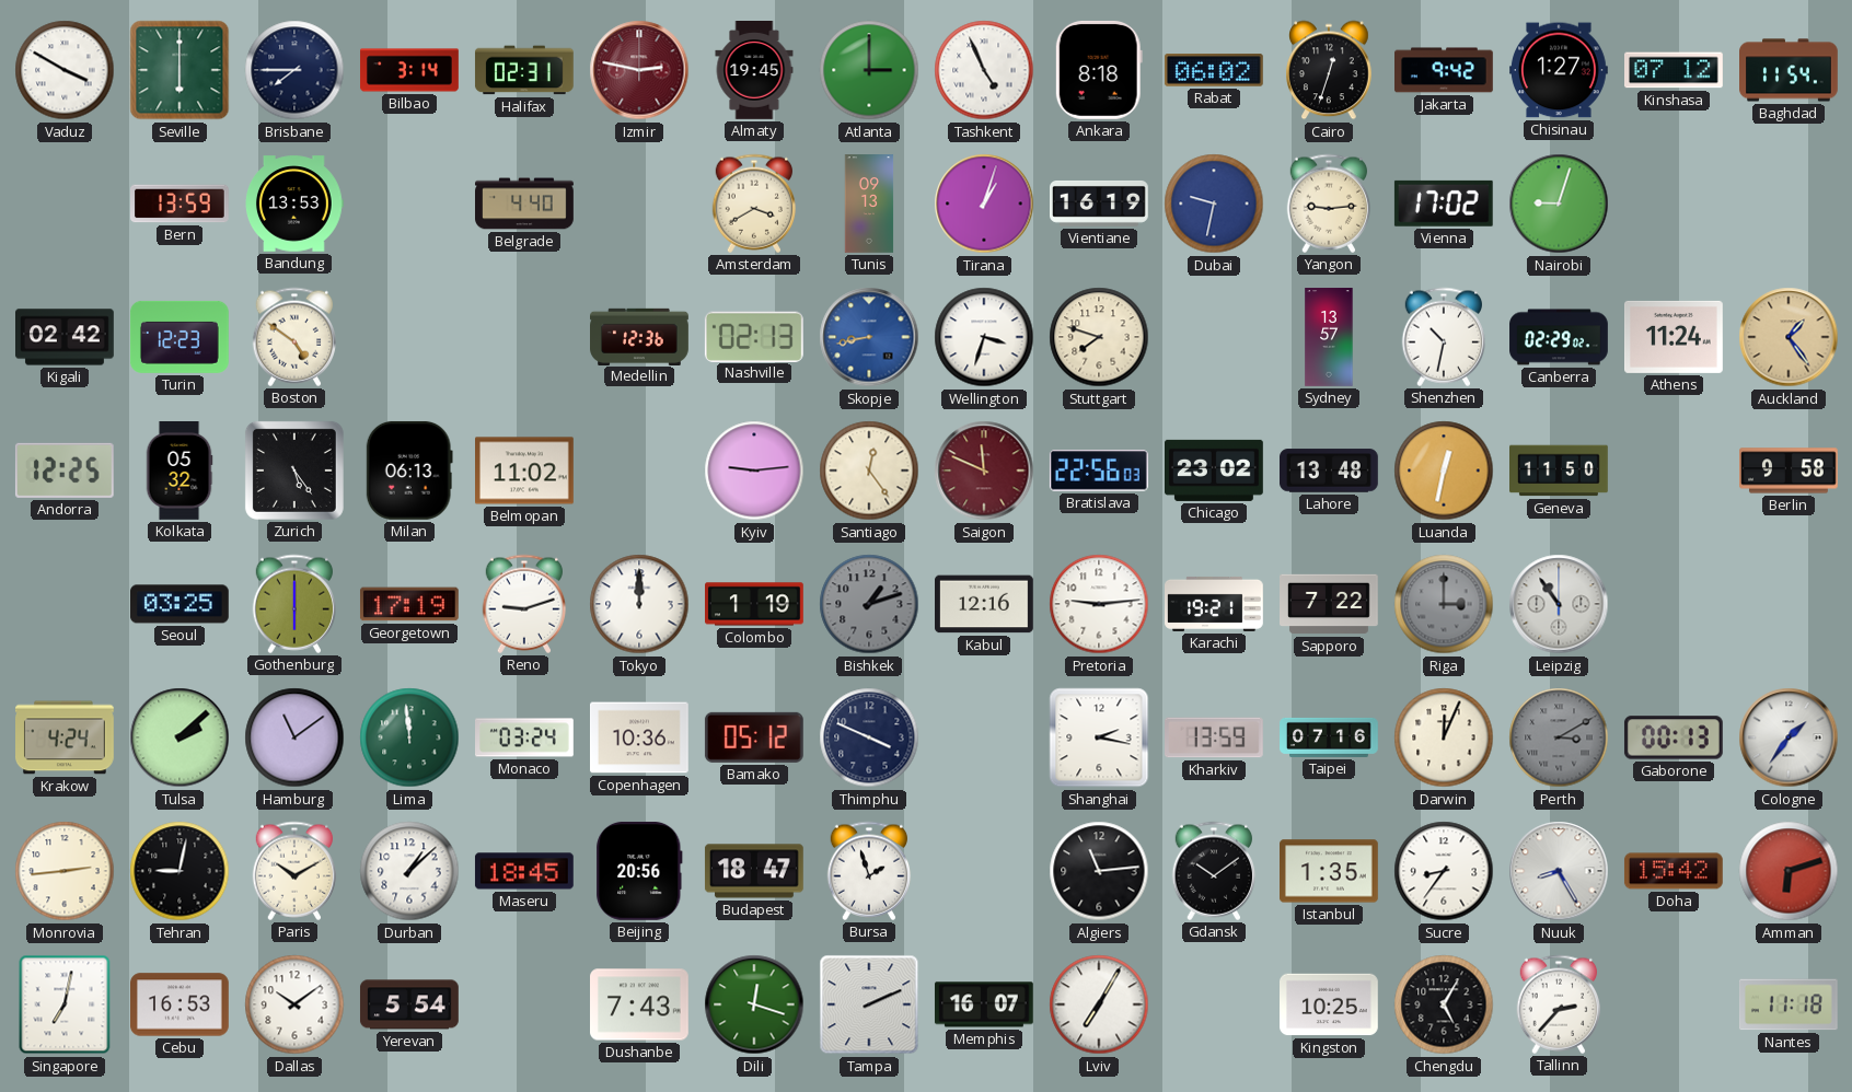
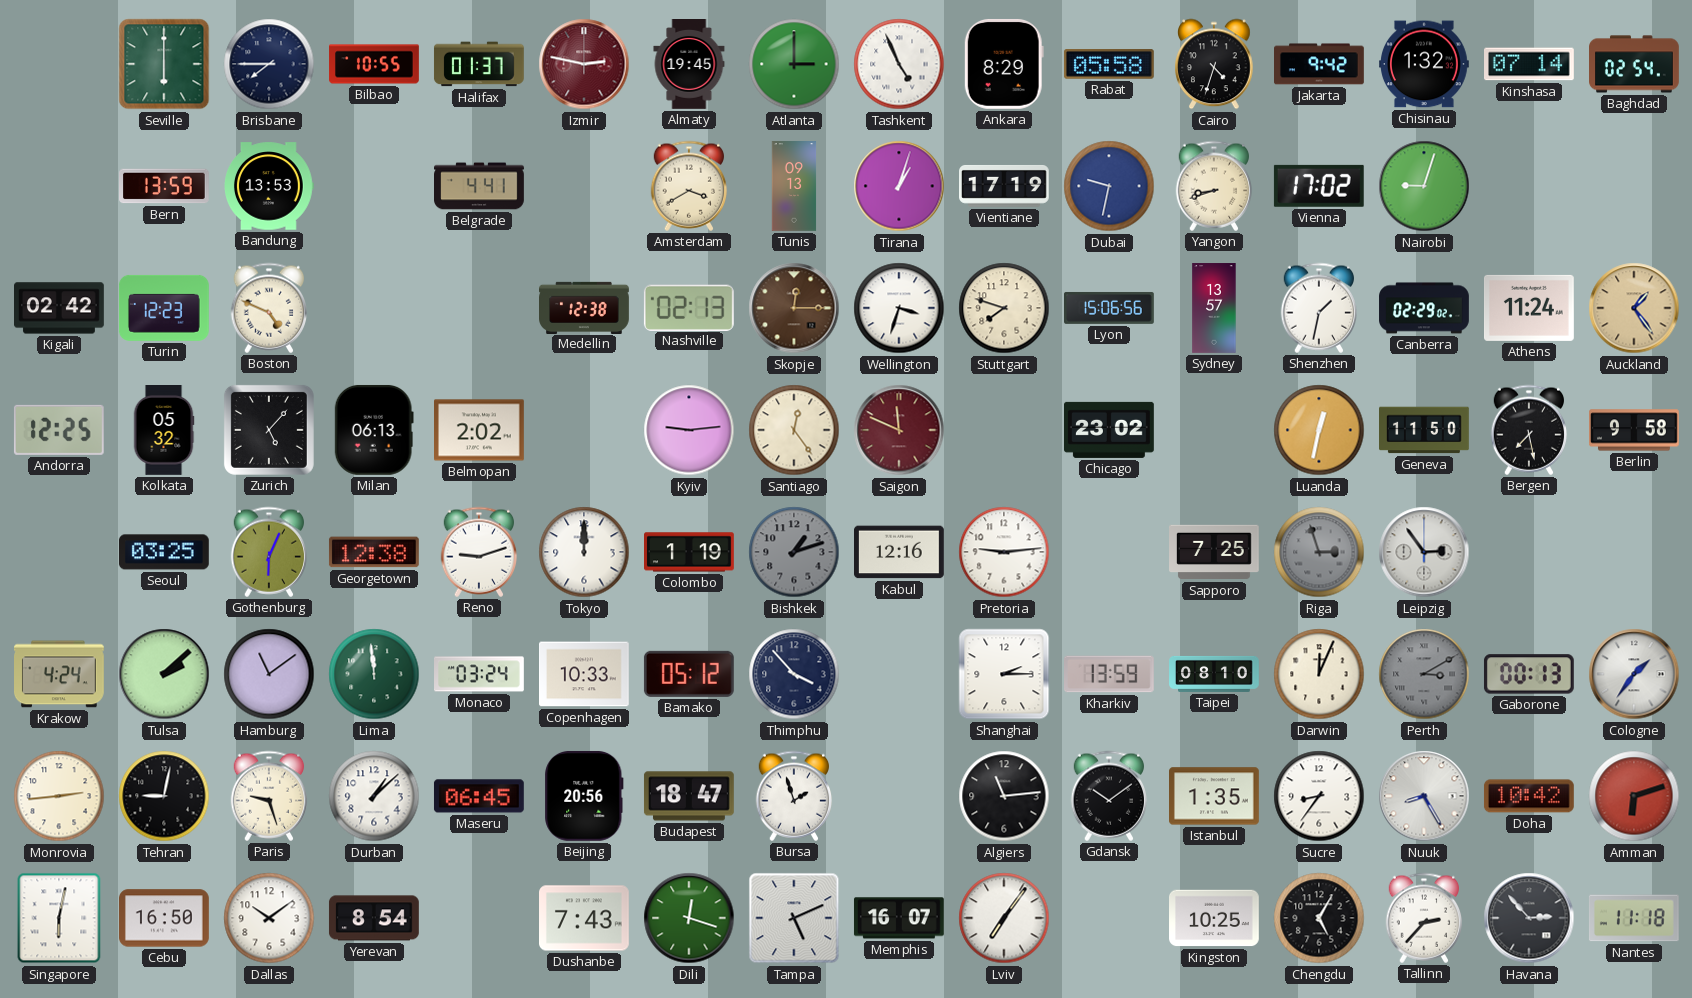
Vaduz: 3:50 -> none
Bilbao: 3:14 -> 10:55
Halifax: 02:31 -> 01:37
Ankara: 8:18 -> 8:29
Rabat: 06:02 -> 05:58
Cairo: 12:33 -> 4:33
Chisinau: 1:27 -> 1:32
Kinshasa: 07:12 -> 07:14
Baghdad: 11:54 -> 02:54
Belgrade: 4:40 -> 4:41
Vientiane: 16:19 -> 17:19
Yangon: 9:14 -> 8:42
Boston: 4:51 -> 4:49
Medellin: 12:36 -> 12:38
Skopje: 8:43 -> 12:15
Skopje dial: blue -> brown
Lyon: none -> 15:06
Shenzhen: 10:32 -> 1:32
Zurich: 5:24 -> 5:07
Belmopan: 11:02 -> 2:02
Bratislava: 22:56 -> none
Lahore: 13:48 -> none
Bergen: none -> 7:28
Gothenburg: 6:00 -> 6:04
Georgetown: 17:19 -> 12:38
Karachi: 19:21 -> none
Sapporo: 7:22 -> 7:25
Riga: 3:00 -> 2:57
Leipzig: 10:54 -> 2:54
Copenhagen: 10:36 -> 10:33
Thimphu: 3:49 -> 3:53
Shanghai: 2:17 -> 2:15
Taipei: 07:16 -> 08:10
Paris: 10:10 -> 9:27
Maseru: 18:45 -> 06:45
Doha: 15:42 -> 10:42
Singapore: 7:02 -> 6:02
Cebu: 16:53 -> 16:50
Yerevan: 5:54 -> 8:54
Tampa: 2:11 -> 5:11
Lviv: 7:05 -> 7:06
Havana: none -> 2:53
